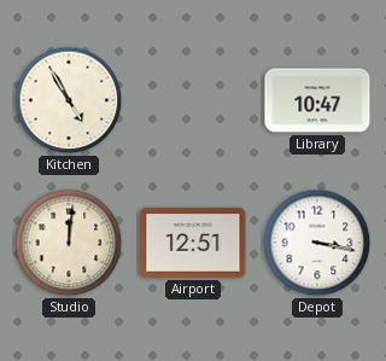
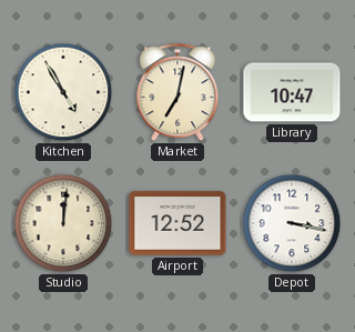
Market: none -> 7:02
Airport: 12:51 -> 12:52
